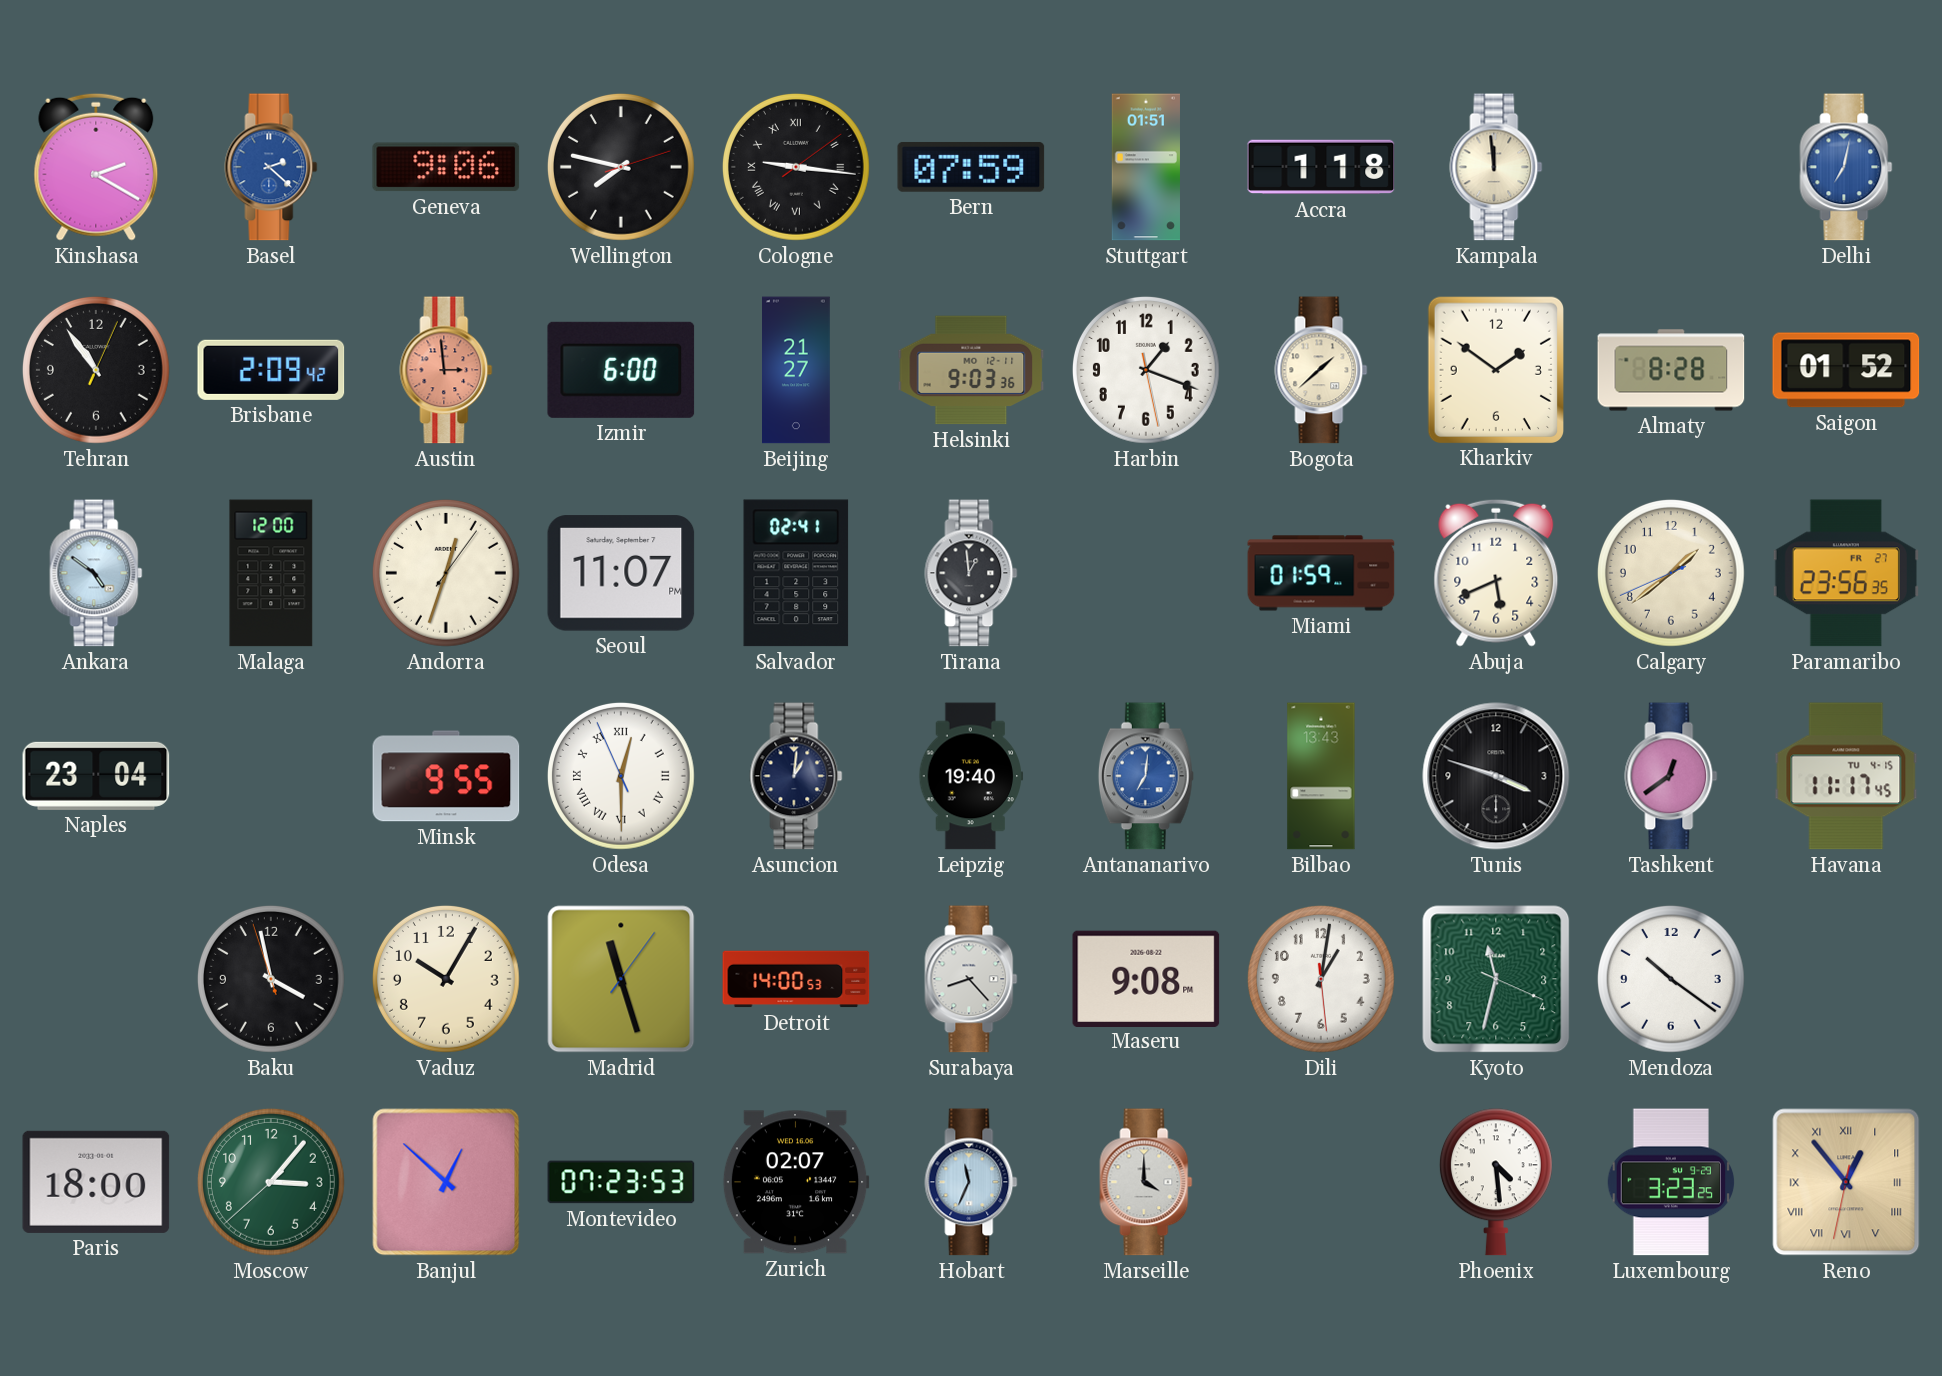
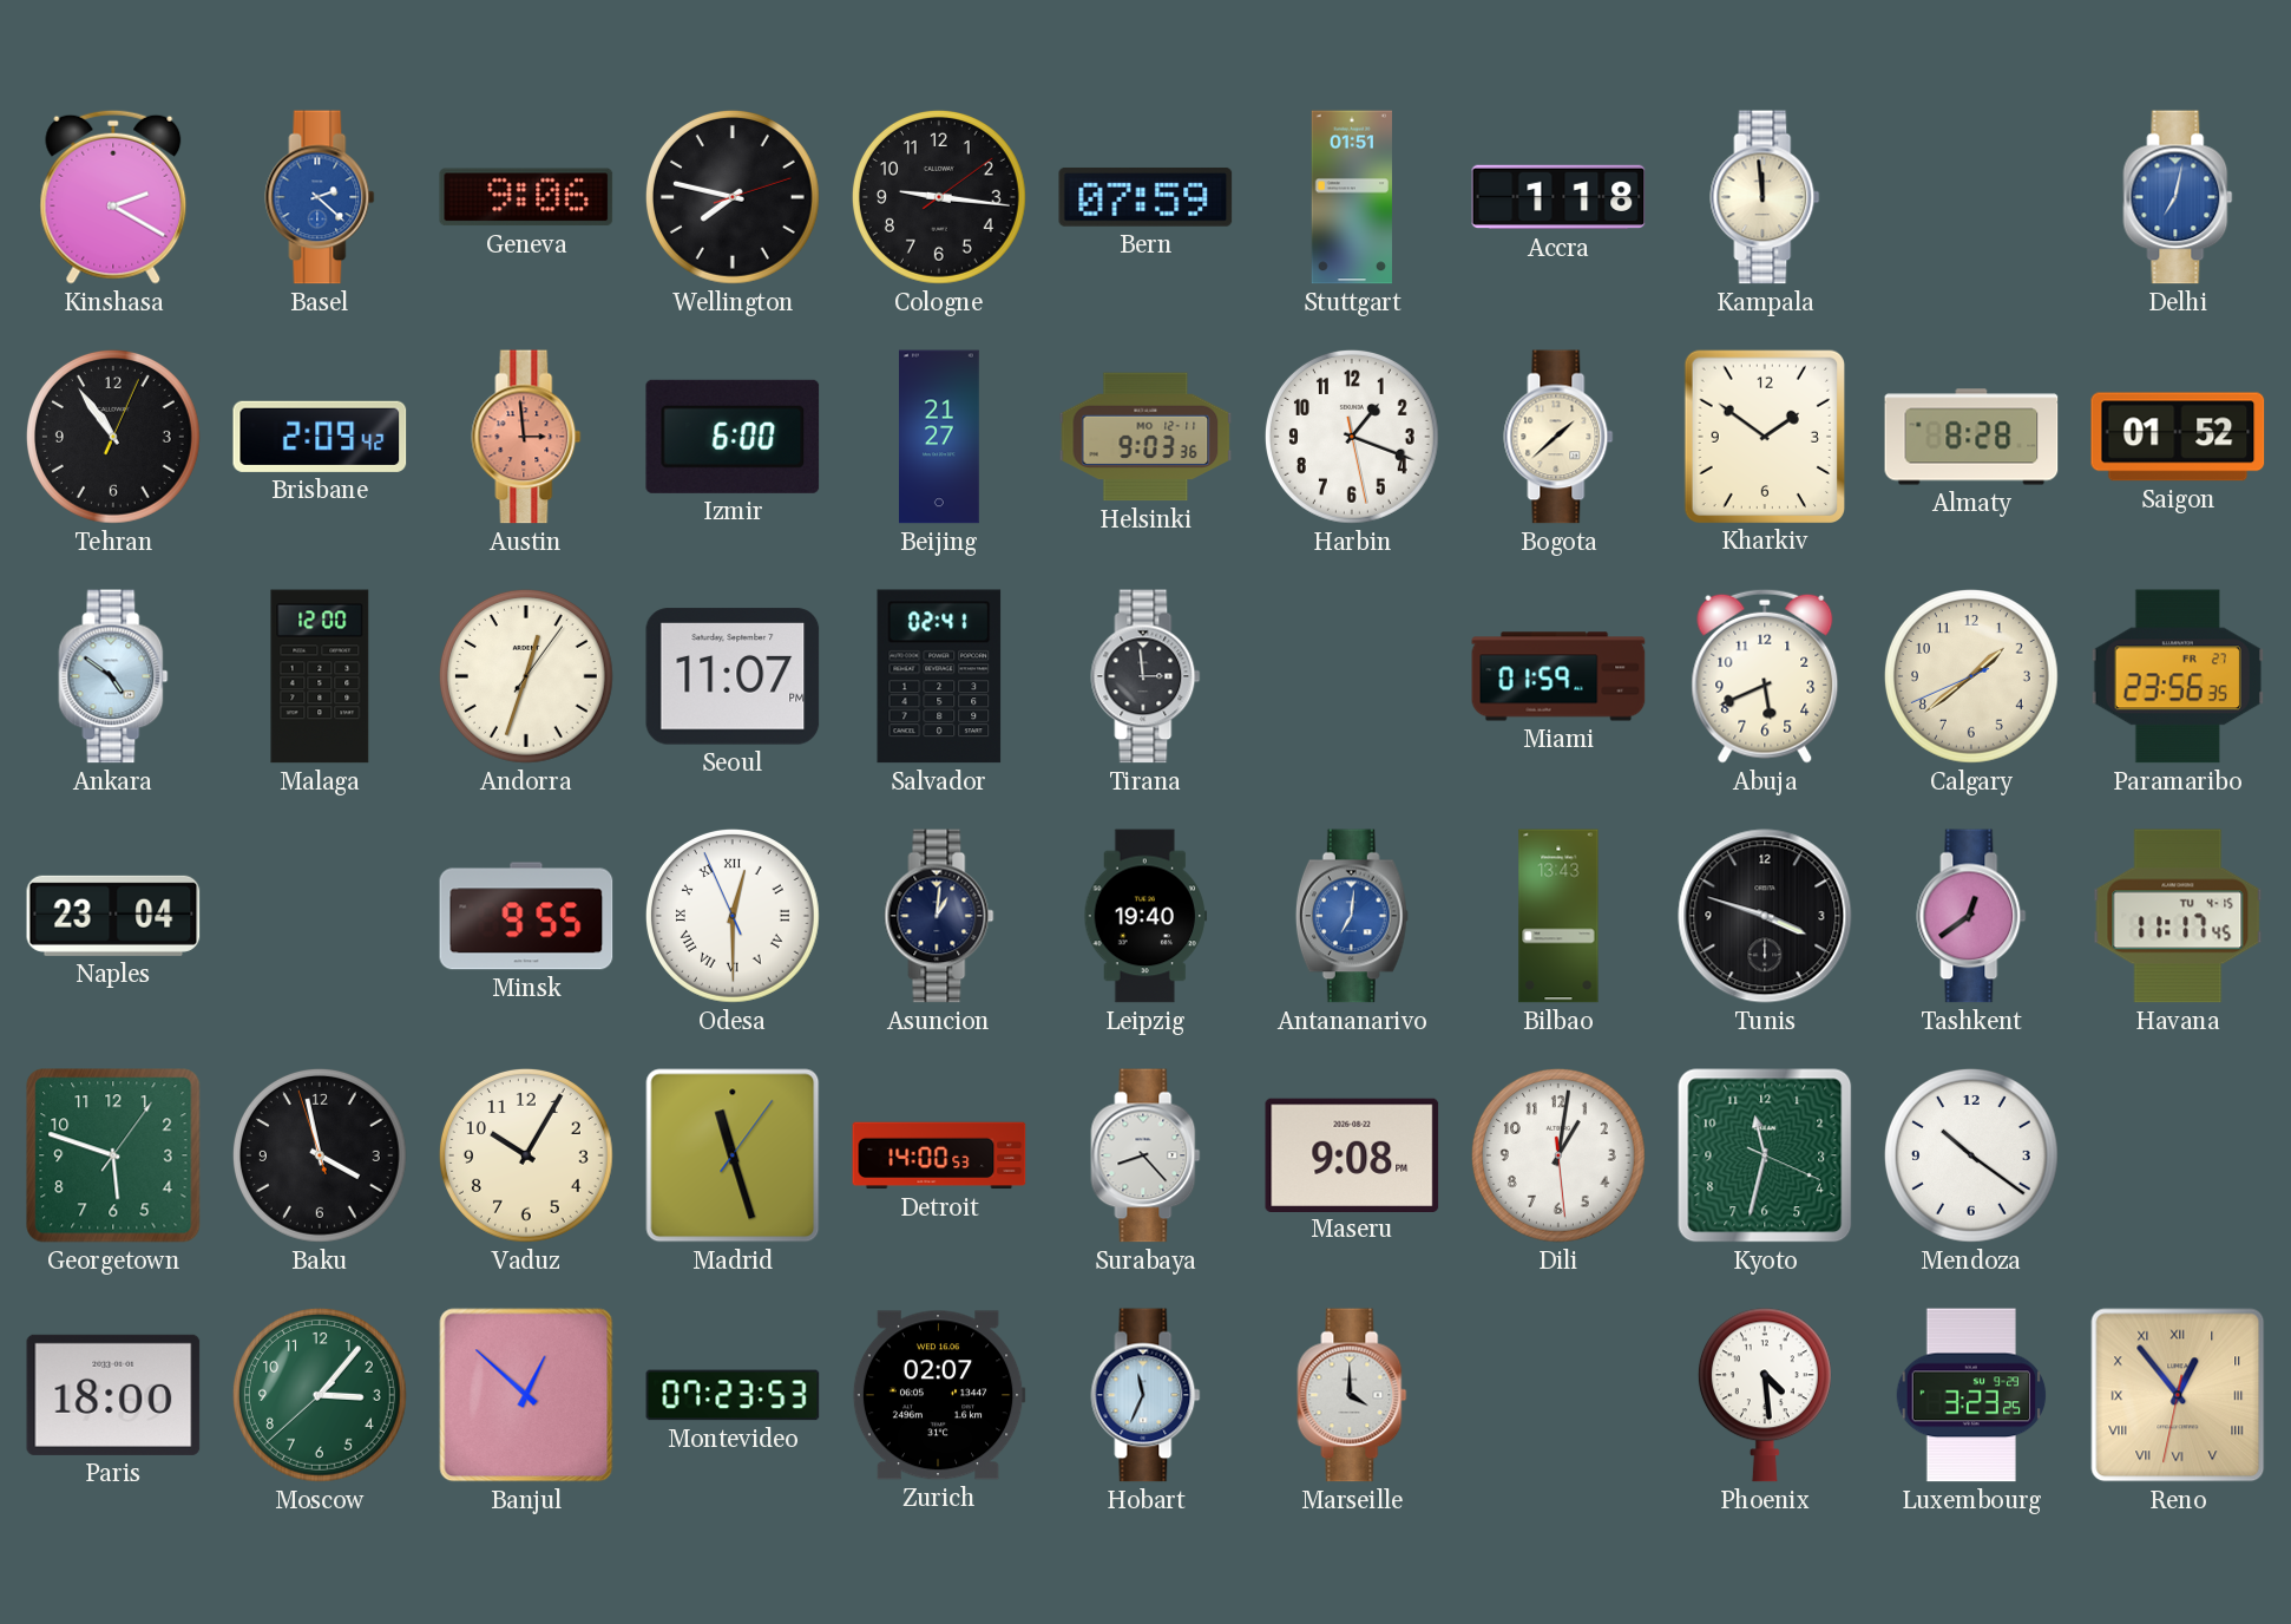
Cologne numerals: Roman -> Arabic
Tirana: 12:59 -> 2:59
Georgetown: none -> 5:48
